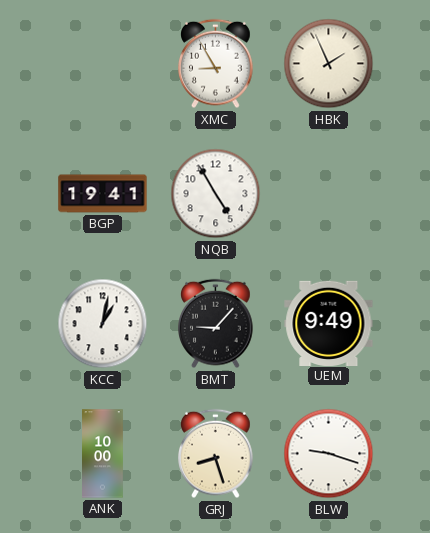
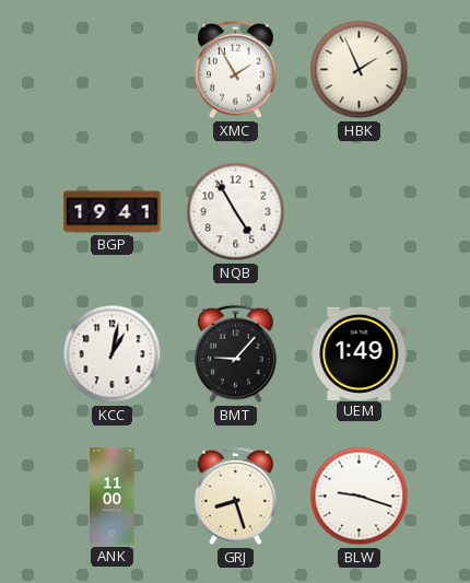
XMC: 8:55 -> 1:55
UEM: 9:49 -> 1:49
ANK: 10:00 -> 11:00
